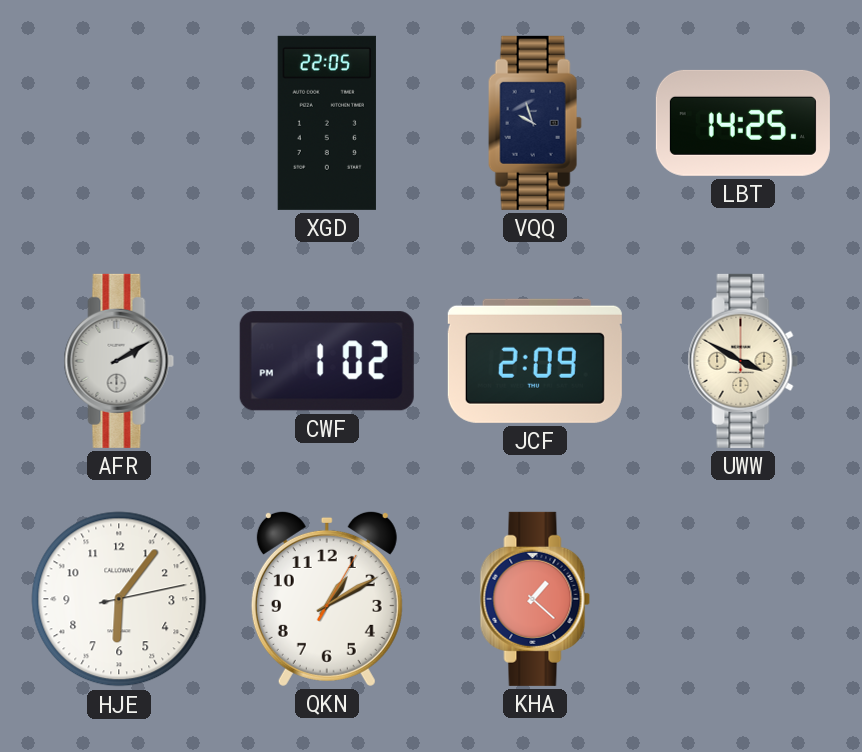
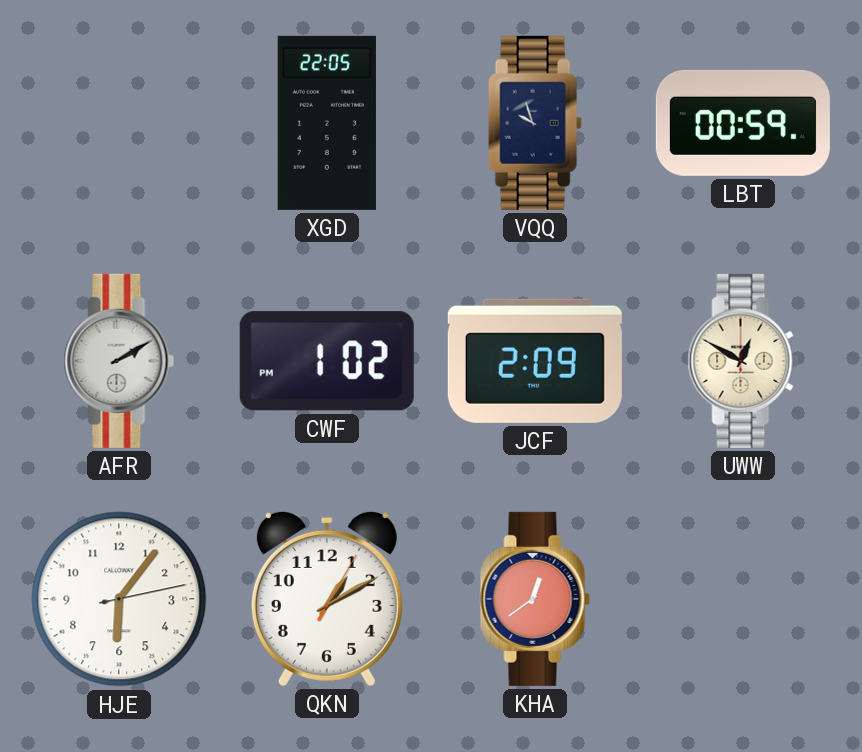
LBT: 14:25 -> 00:59
UWW: 3:50 -> 12:50
KHA: 1:22 -> 12:39
